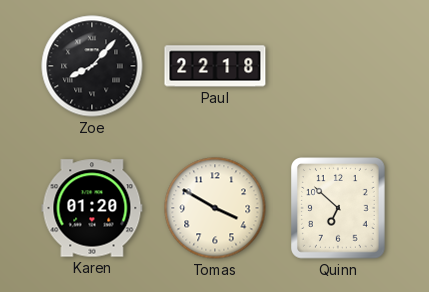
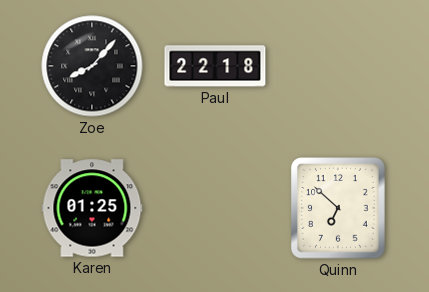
Karen: 01:20 -> 01:25
Tomas: 3:50 -> none
